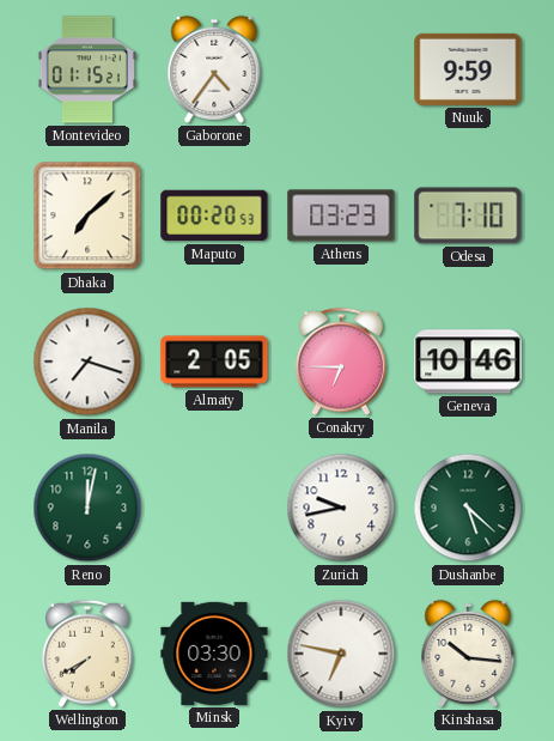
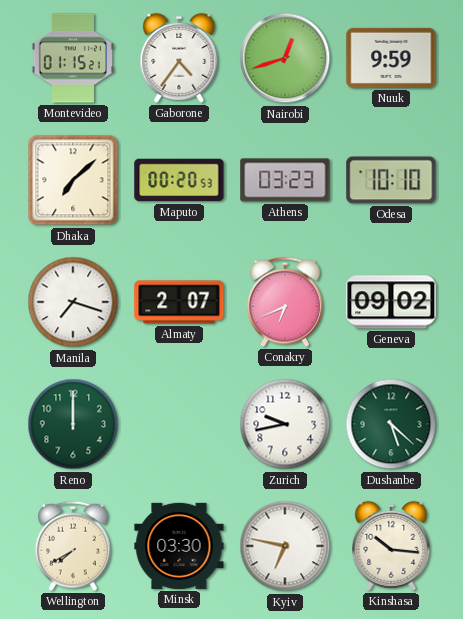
Nairobi: none -> 12:42
Odesa: 7:10 -> 10:10
Almaty: 2:05 -> 2:07
Conakry: 6:45 -> 6:41
Geneva: 10:46 -> 09:02
Reno: 12:02 -> 12:00
